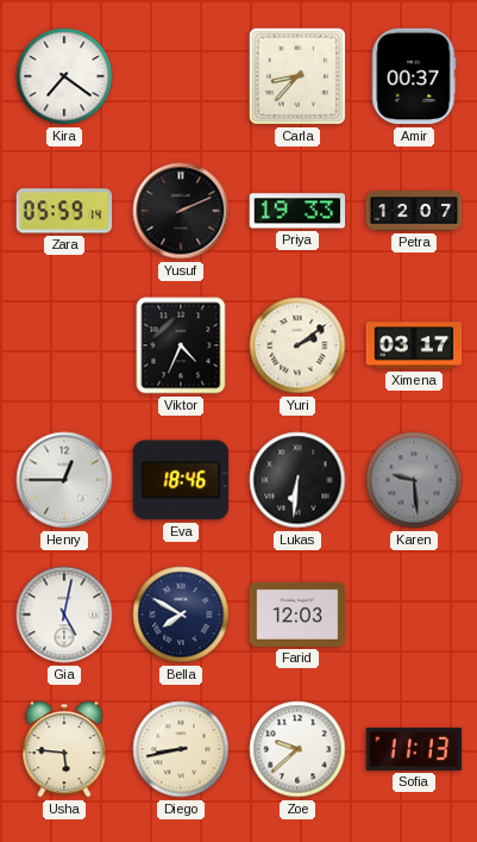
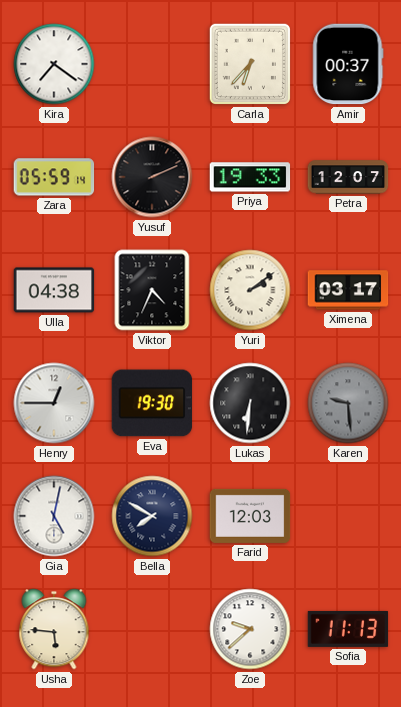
Carla: 8:37 -> 6:37
Ulla: none -> 04:38
Eva: 18:46 -> 19:30
Diego: 8:43 -> none
